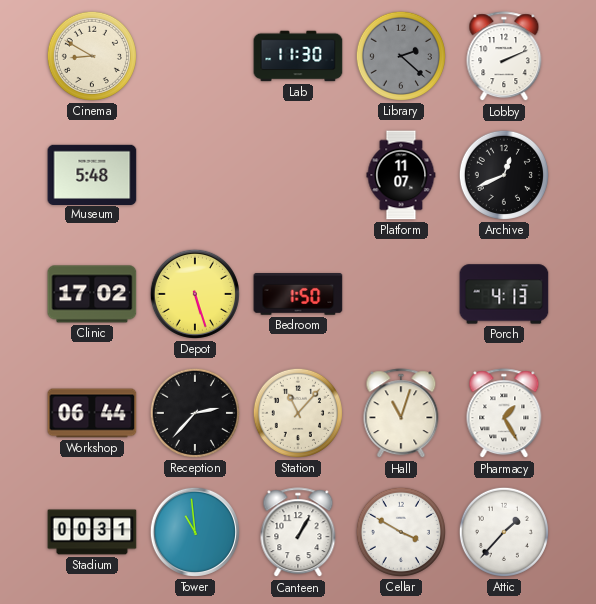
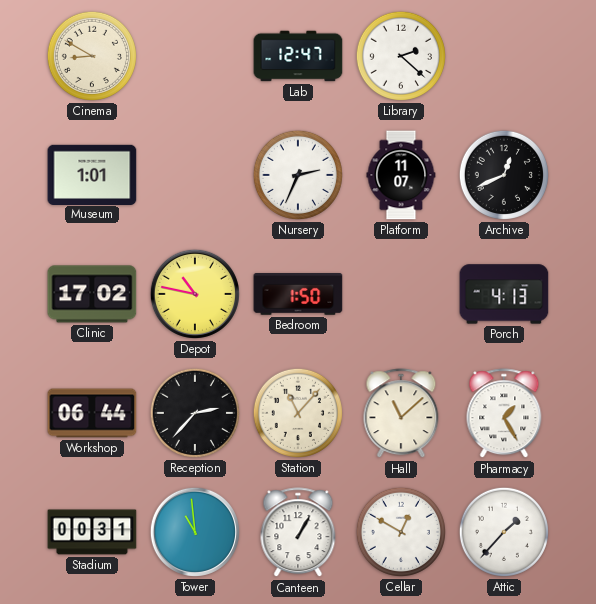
Lab: 11:30 -> 12:47
Library dial: grey -> white
Lobby: 2:11 -> none
Museum: 5:48 -> 1:01
Nursery: none -> 2:34
Depot: 5:27 -> 10:47
Hall: 11:03 -> 11:08
Cellar: 3:50 -> 12:50
